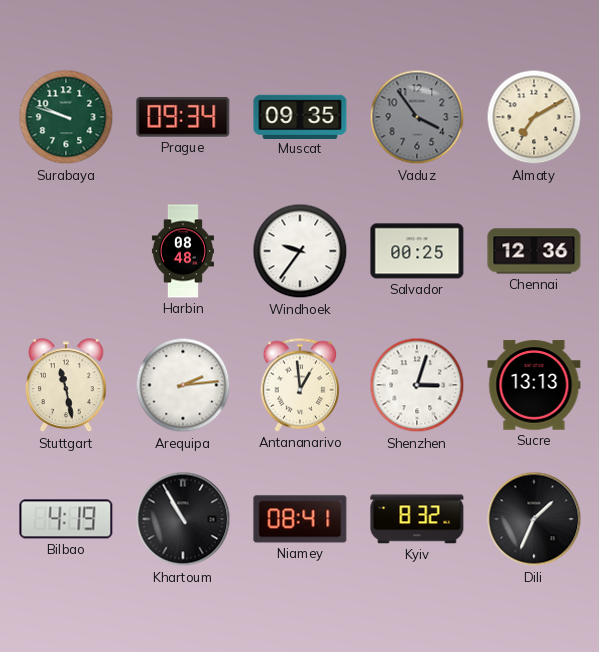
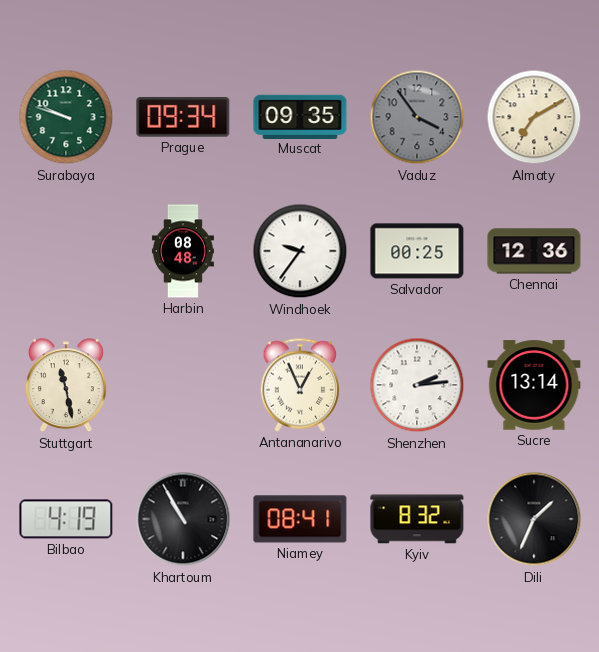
Arequipa: 2:14 -> none
Antananarivo: 12:59 -> 12:56
Shenzhen: 3:03 -> 2:14
Sucre: 13:13 -> 13:14
